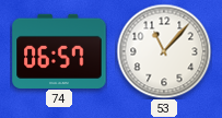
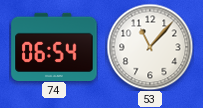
74: 06:57 -> 06:54
